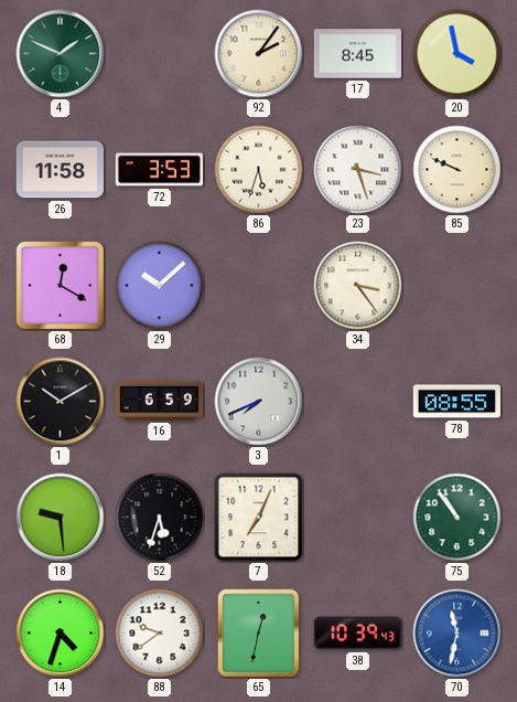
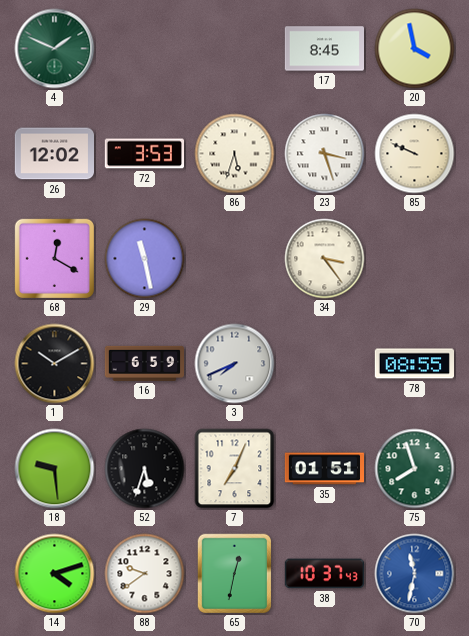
92: 2:06 -> none
26: 11:58 -> 12:02
29: 10:08 -> 11:28
35: none -> 01:51
75: 10:54 -> 7:57
14: 4:33 -> 4:12
38: 10:39 -> 10:37
